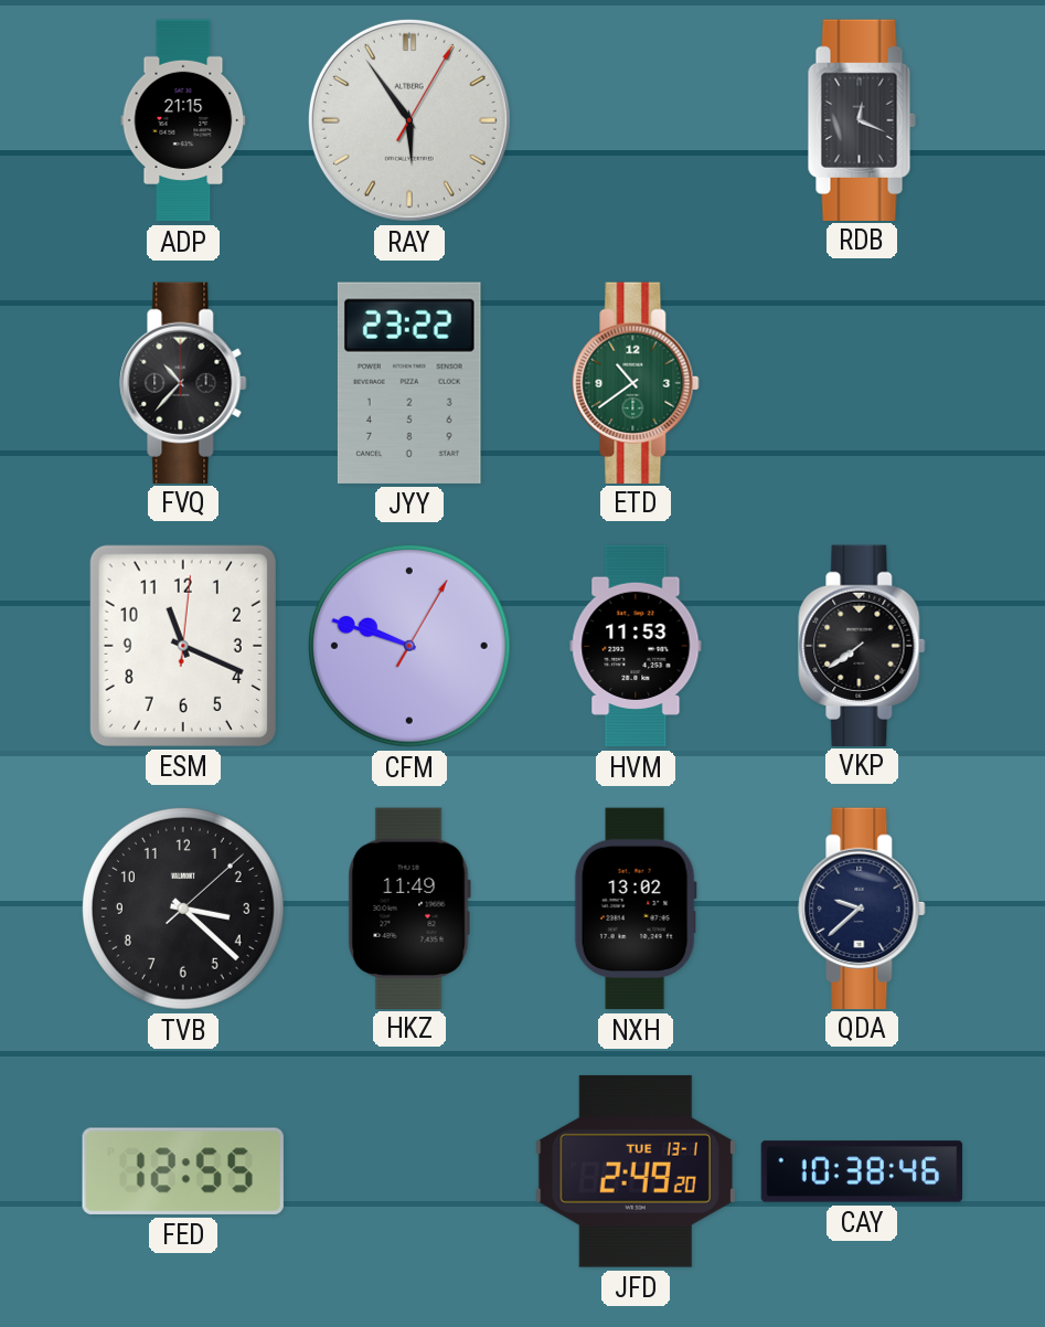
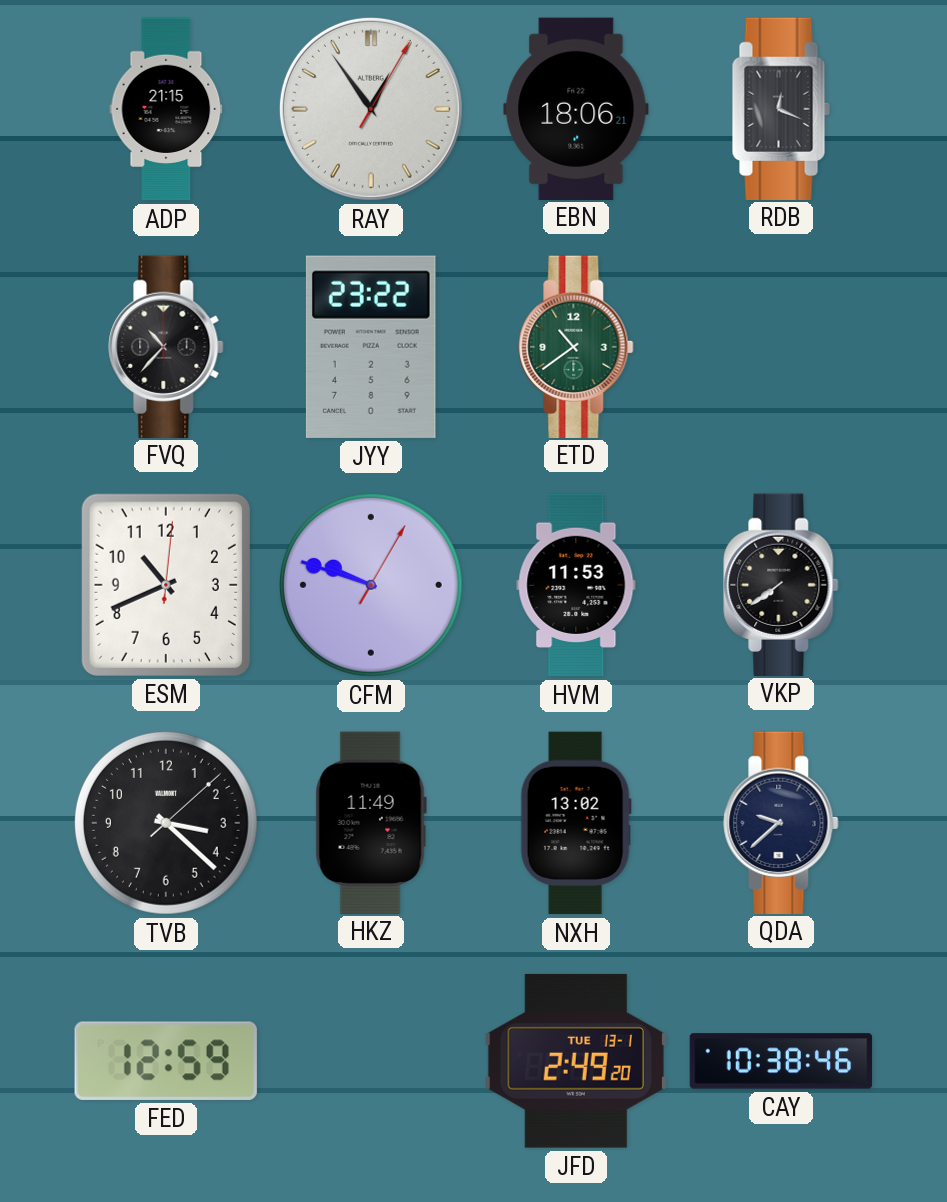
RAY: 5:54 -> 12:54
EBN: none -> 18:06
ESM: 11:19 -> 10:41
FED: 12:55 -> 12:59
